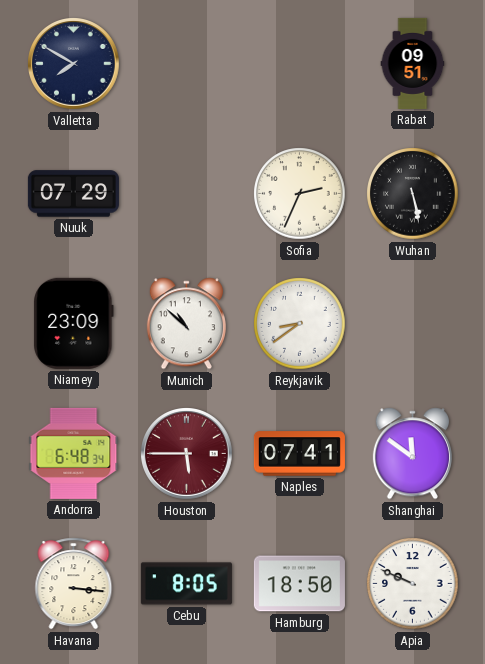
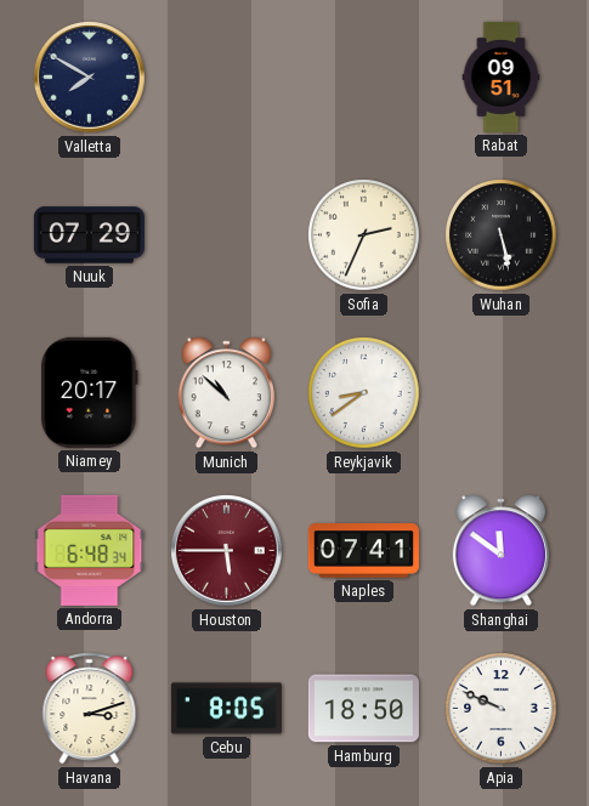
Niamey: 23:09 -> 20:17
Havana: 3:16 -> 3:12
